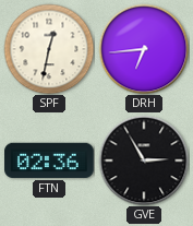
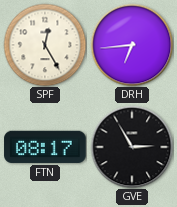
SPF: 12:32 -> 12:25
FTN: 02:36 -> 08:17
